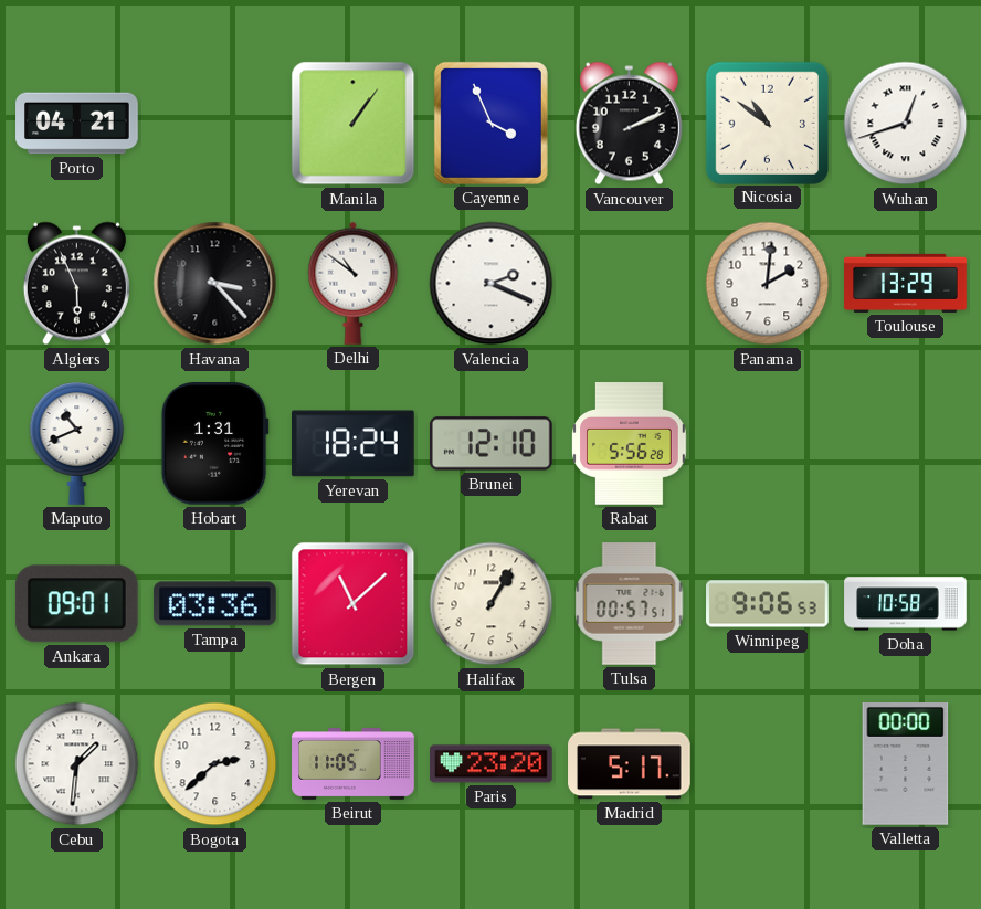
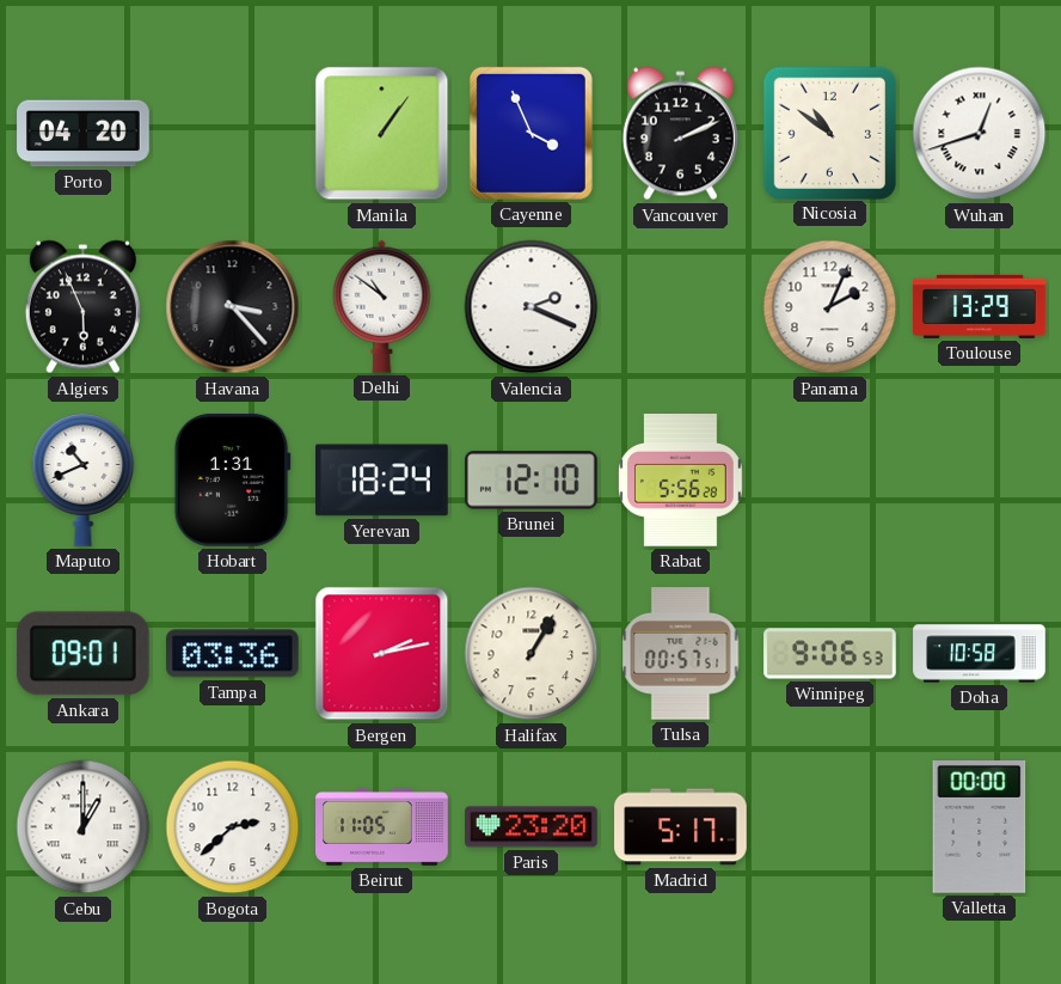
Porto: 04:21 -> 04:20
Panama: 2:01 -> 2:04
Bergen: 11:08 -> 2:13
Cebu: 1:31 -> 1:00
